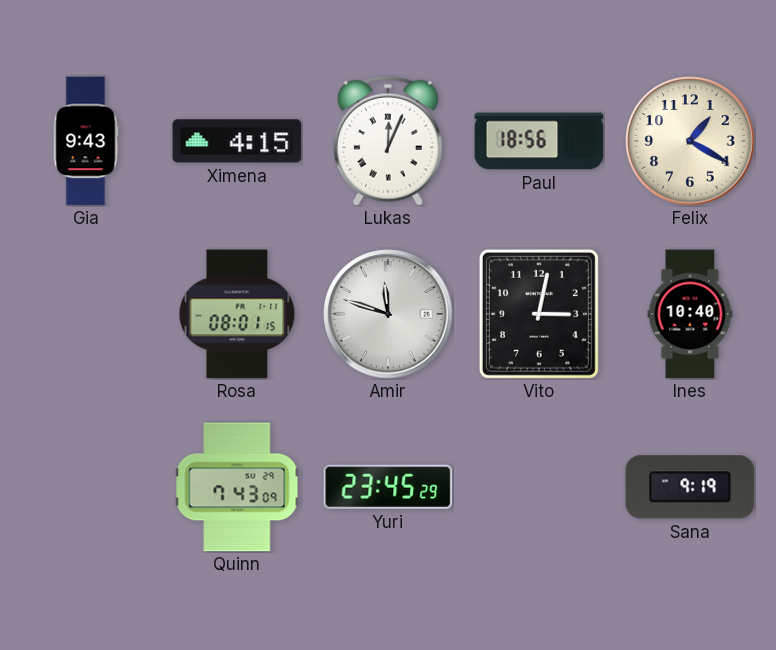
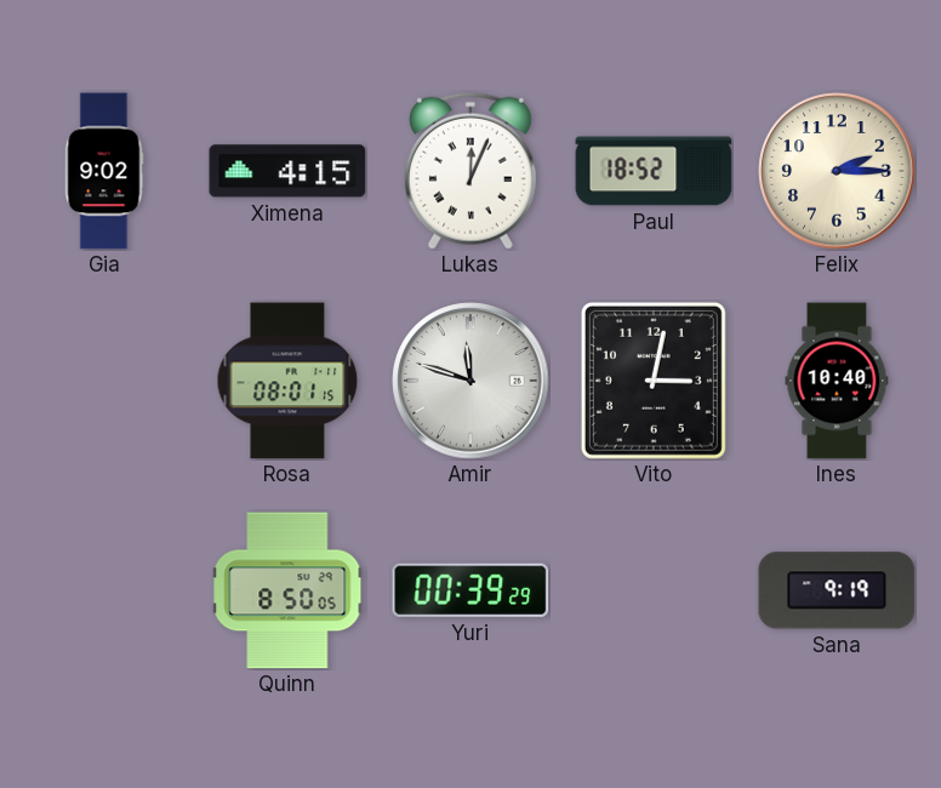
Gia: 9:43 -> 9:02
Paul: 18:56 -> 18:52
Felix: 1:20 -> 2:15
Quinn: 7:43 -> 8:50
Yuri: 23:45 -> 00:39
